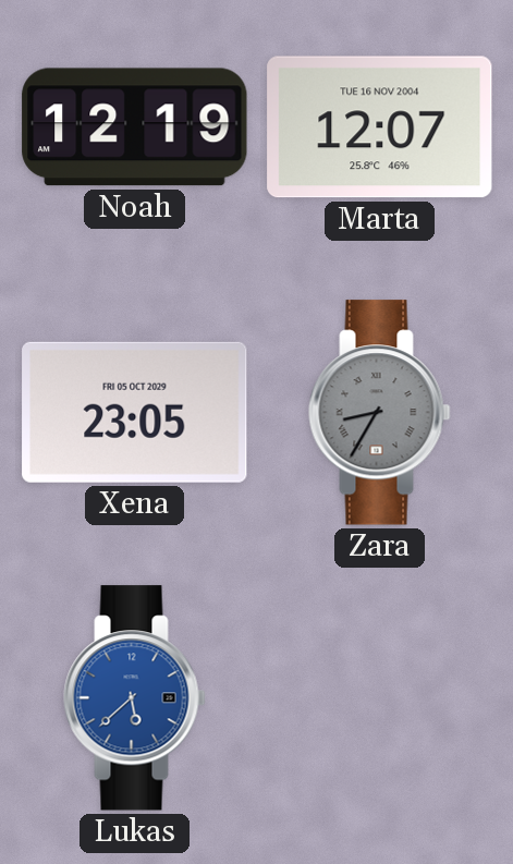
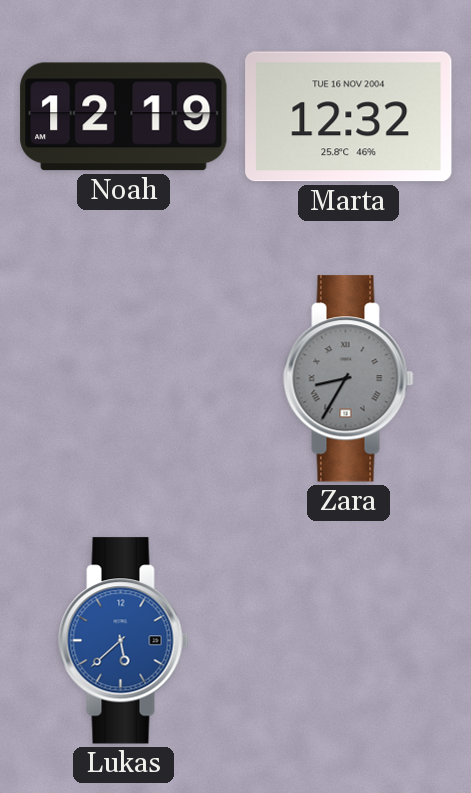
Marta: 12:07 -> 12:32
Xena: 23:05 -> none
